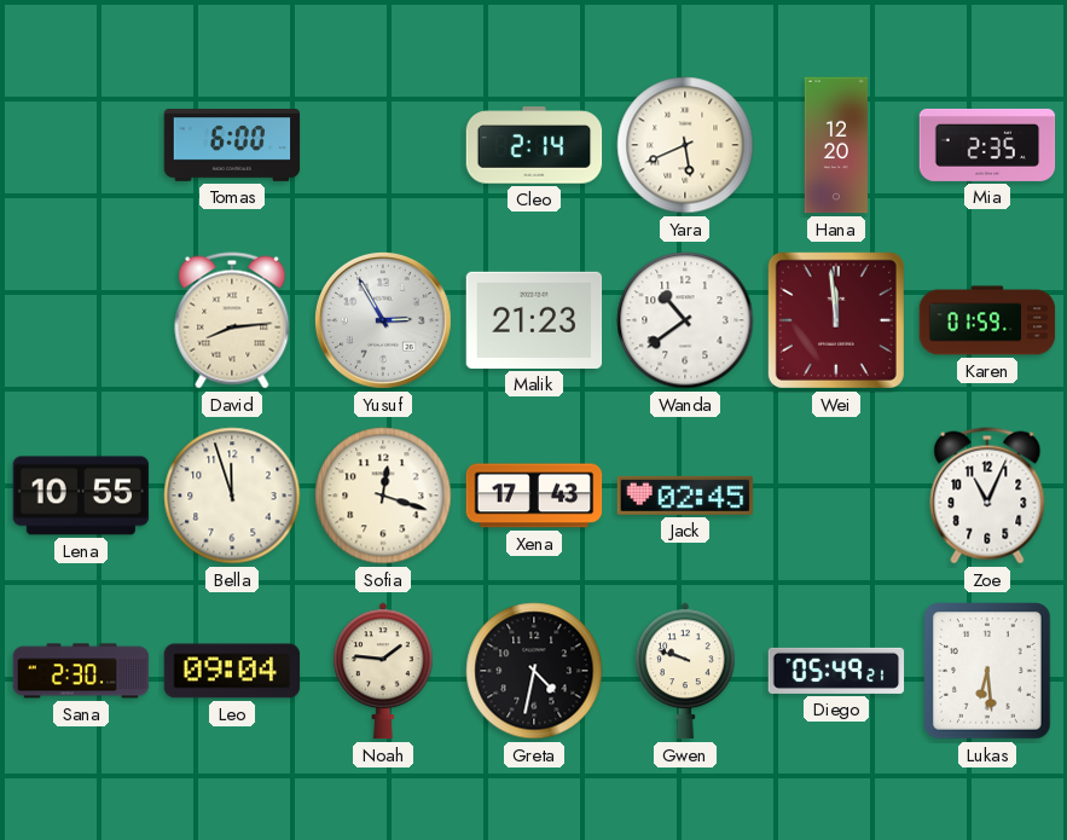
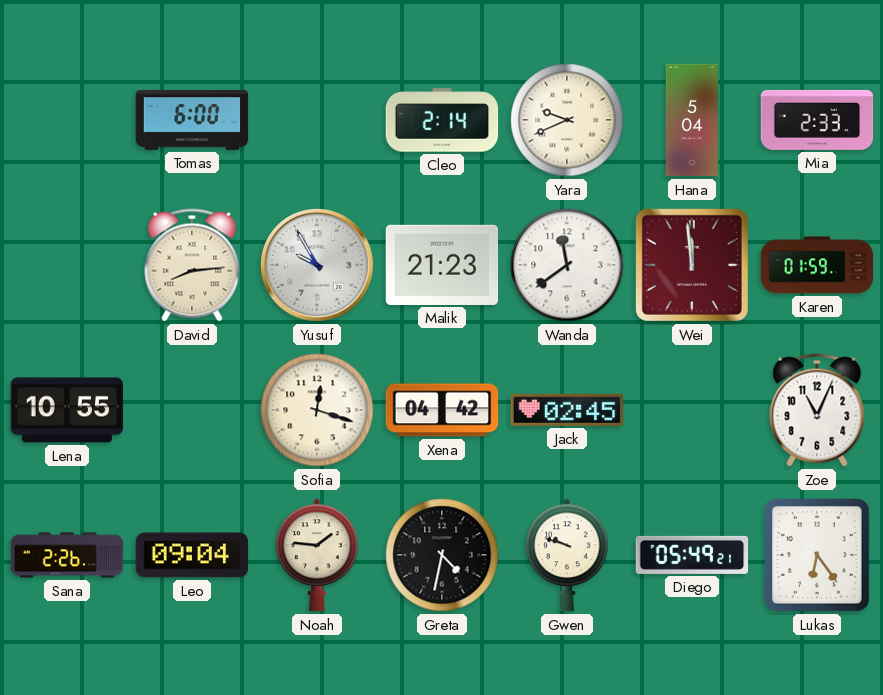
Yara: 5:41 -> 9:41
Hana: 12:20 -> 5:04
Mia: 2:35 -> 2:33
Yusuf: 2:55 -> 9:55
Wanda: 10:39 -> 11:39
Bella: 11:57 -> none
Xena: 17:43 -> 04:42
Sana: 2:30 -> 2:26
Lukas: 6:29 -> 6:24
